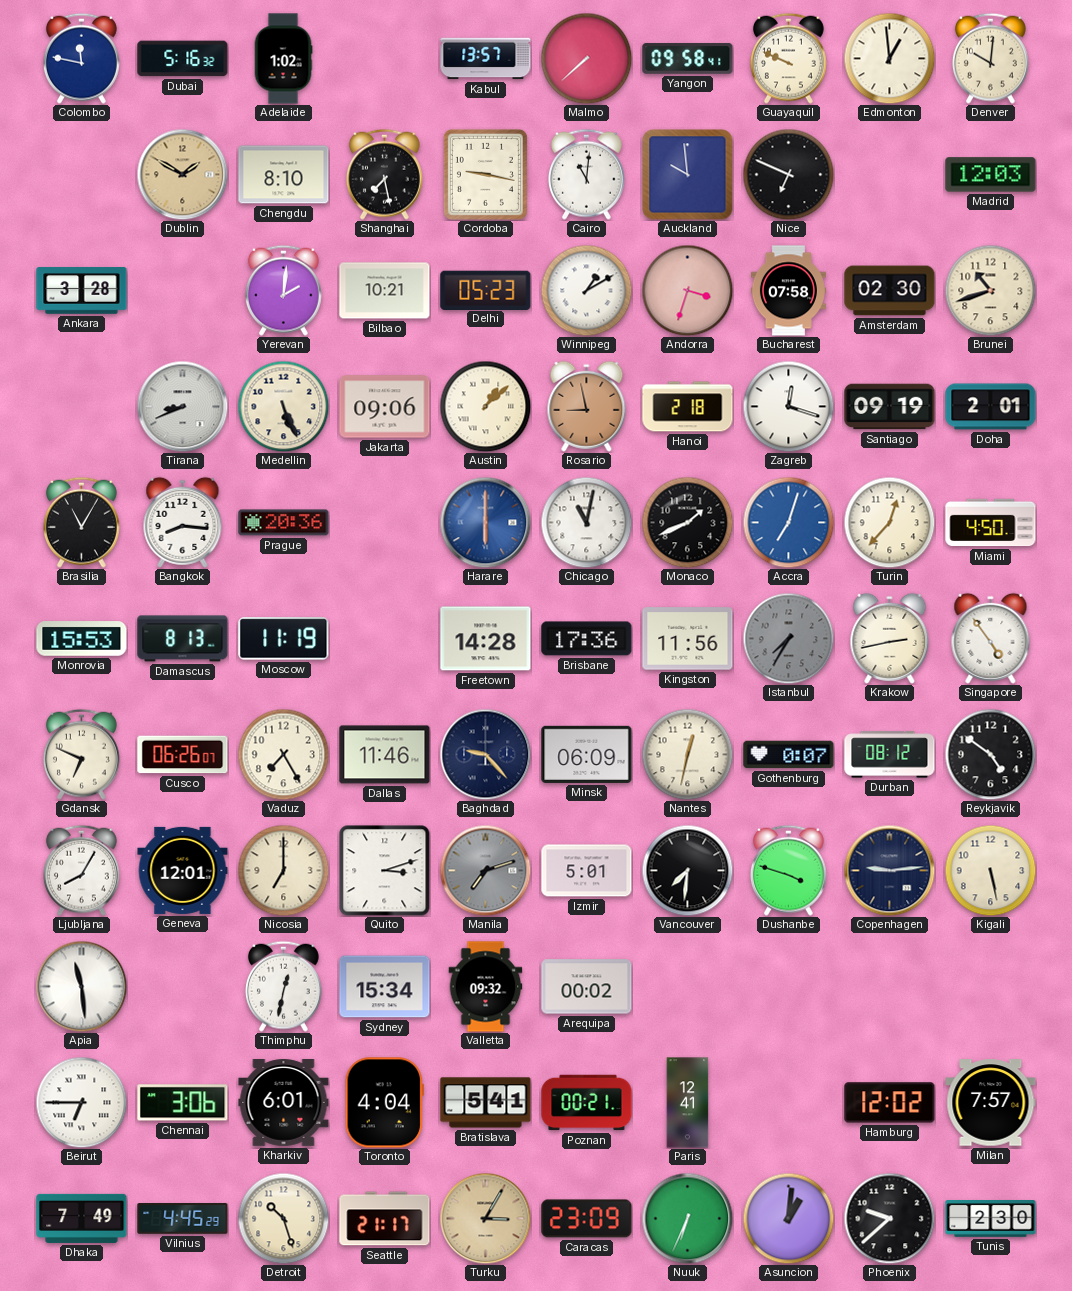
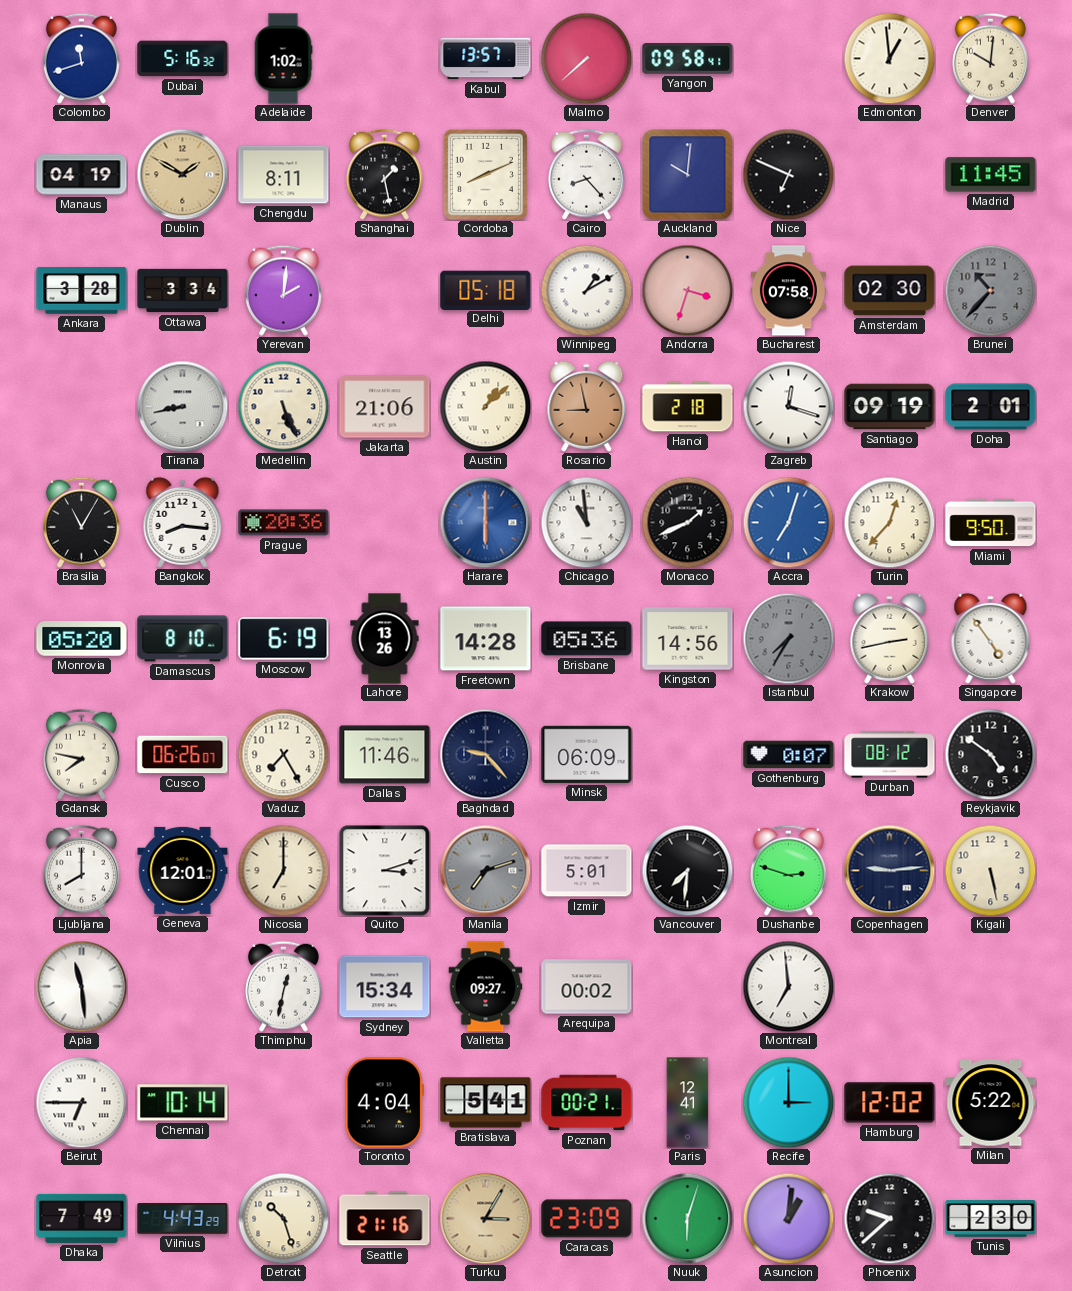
Colombo: 11:47 -> 11:42
Guayaquil: 9:49 -> none
Manaus: none -> 04:19
Chengdu: 8:10 -> 8:11
Shanghai: 7:28 -> 1:28
Cordoba: 9:17 -> 8:11
Cairo: 11:01 -> 8:23
Auckland: 9:59 -> 10:01
Madrid: 12:03 -> 11:45
Ottawa: none -> 3:34
Bilbao: 10:21 -> none
Delhi: 05:23 -> 05:18
Brunei: 10:42 -> 10:37
Brunei dial: cream -> grey
Tirana: 8:41 -> 8:43
Jakarta: 09:06 -> 21:06
Chicago: 11:02 -> 10:59
Miami: 4:50 -> 9:50
Monrovia: 15:53 -> 05:20
Damascus: 8:13 -> 8:10
Moscow: 11:19 -> 6:19
Lahore: none -> 13:26
Brisbane: 17:36 -> 05:36
Kingston: 11:56 -> 14:56
Gdansk: 6:49 -> 7:47
Nantes: 12:32 -> none
Ljubljana: 8:05 -> 8:00
Dushanbe: 3:48 -> 2:48
Valletta: 09:32 -> 09:27
Montreal: none -> 6:59
Chennai: 3:06 -> 10:14
Kharkiv: 6:01 -> none
Recife: none -> 3:00
Milan: 7:57 -> 5:22
Vilnius: 4:45 -> 4:43
Seattle: 21:17 -> 21:16
Nuuk: 6:34 -> 6:03
